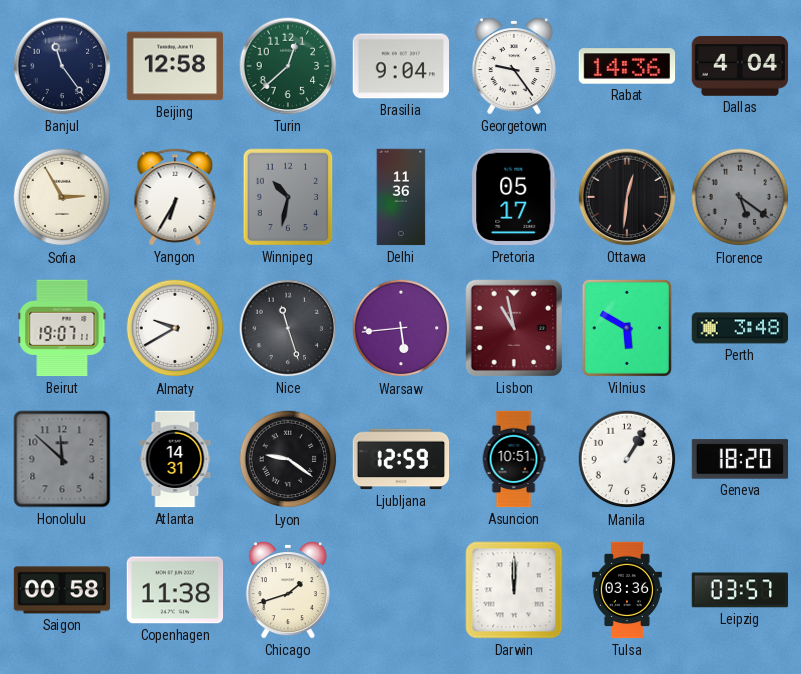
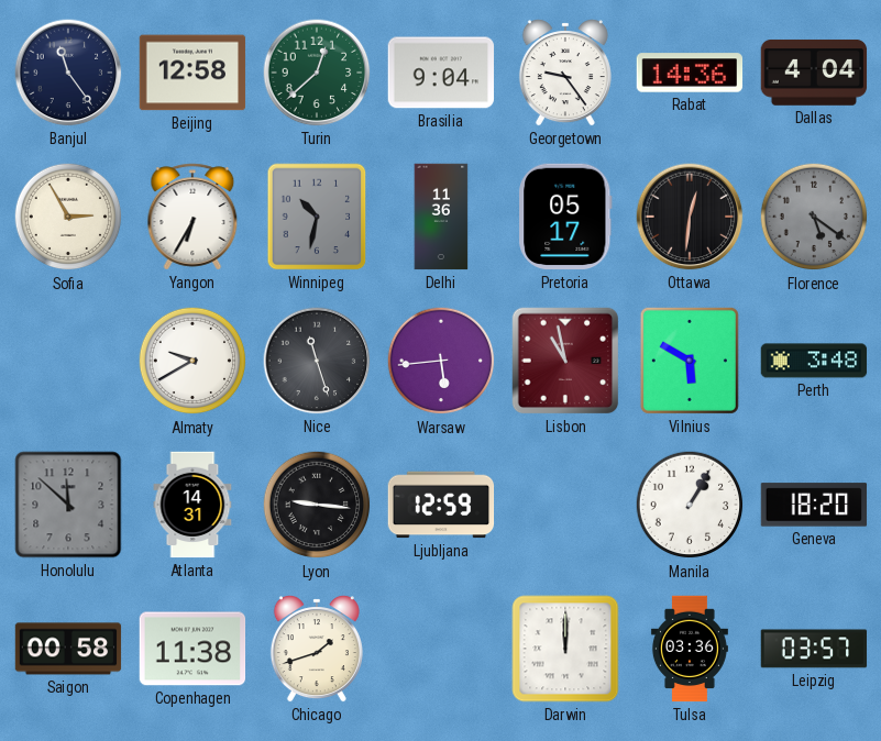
Beirut: 19:07 -> none
Lyon: 9:21 -> 9:16
Asuncion: 10:51 -> none
